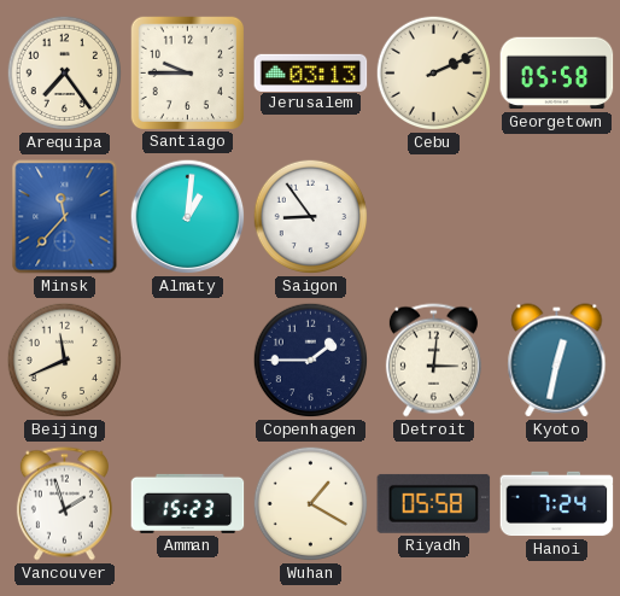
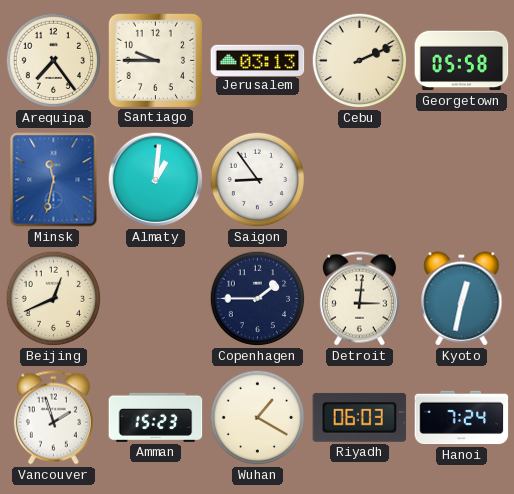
Minsk: 11:37 -> 11:32
Beijing: 11:41 -> 12:41
Riyadh: 05:58 -> 06:03
